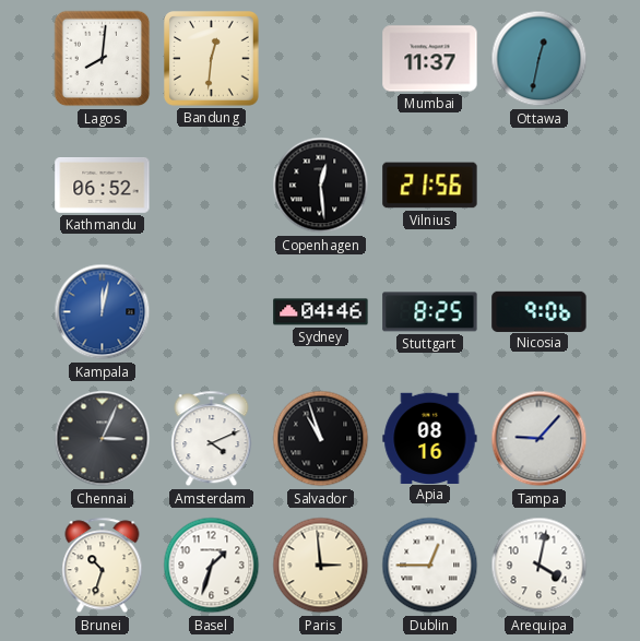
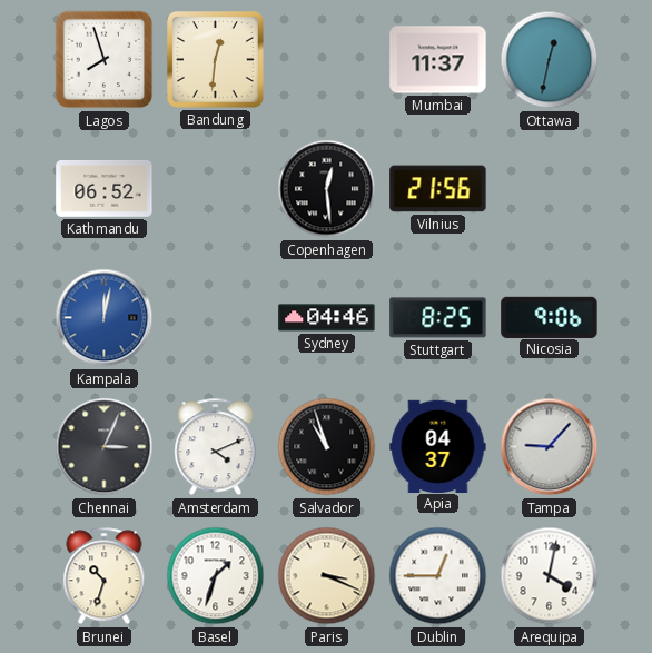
Lagos: 8:01 -> 7:57
Apia: 08:16 -> 04:37
Paris: 2:59 -> 3:19
